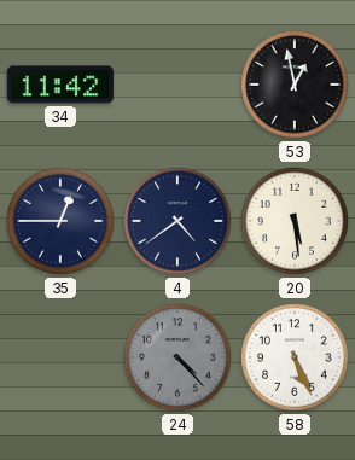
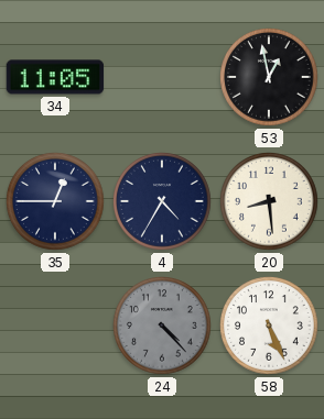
34: 11:42 -> 11:05
4: 4:39 -> 4:35
20: 5:29 -> 8:29
